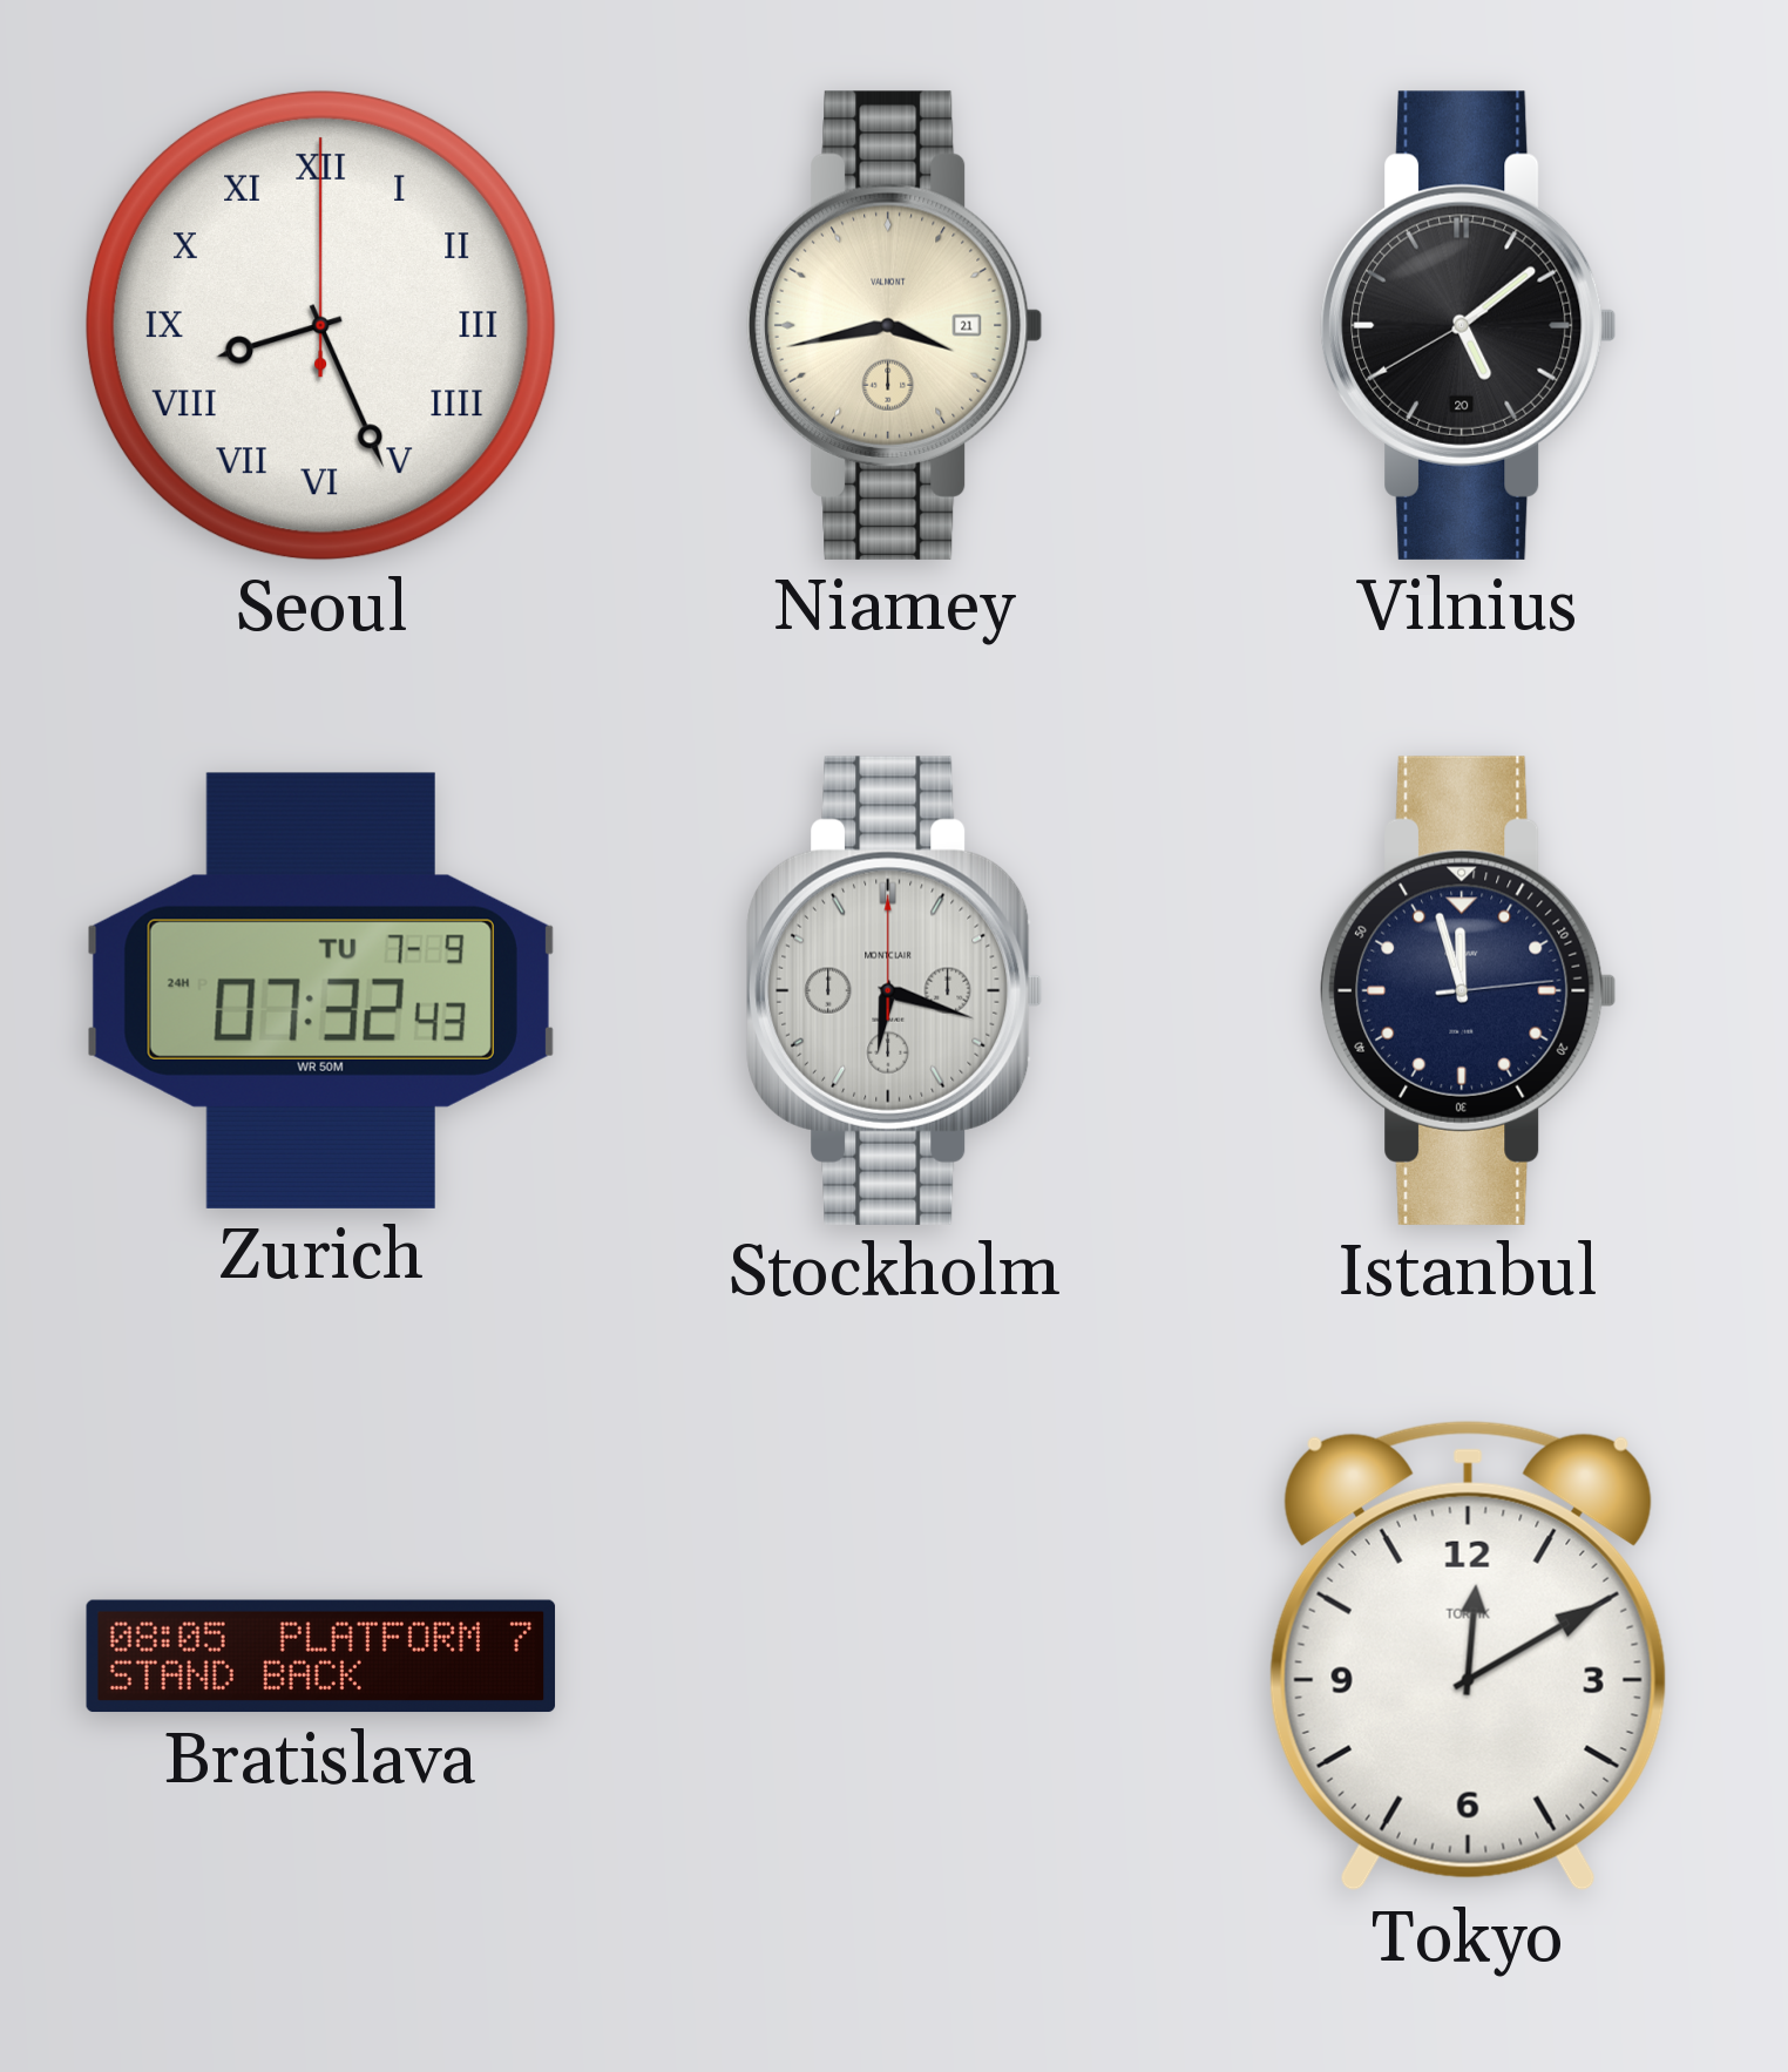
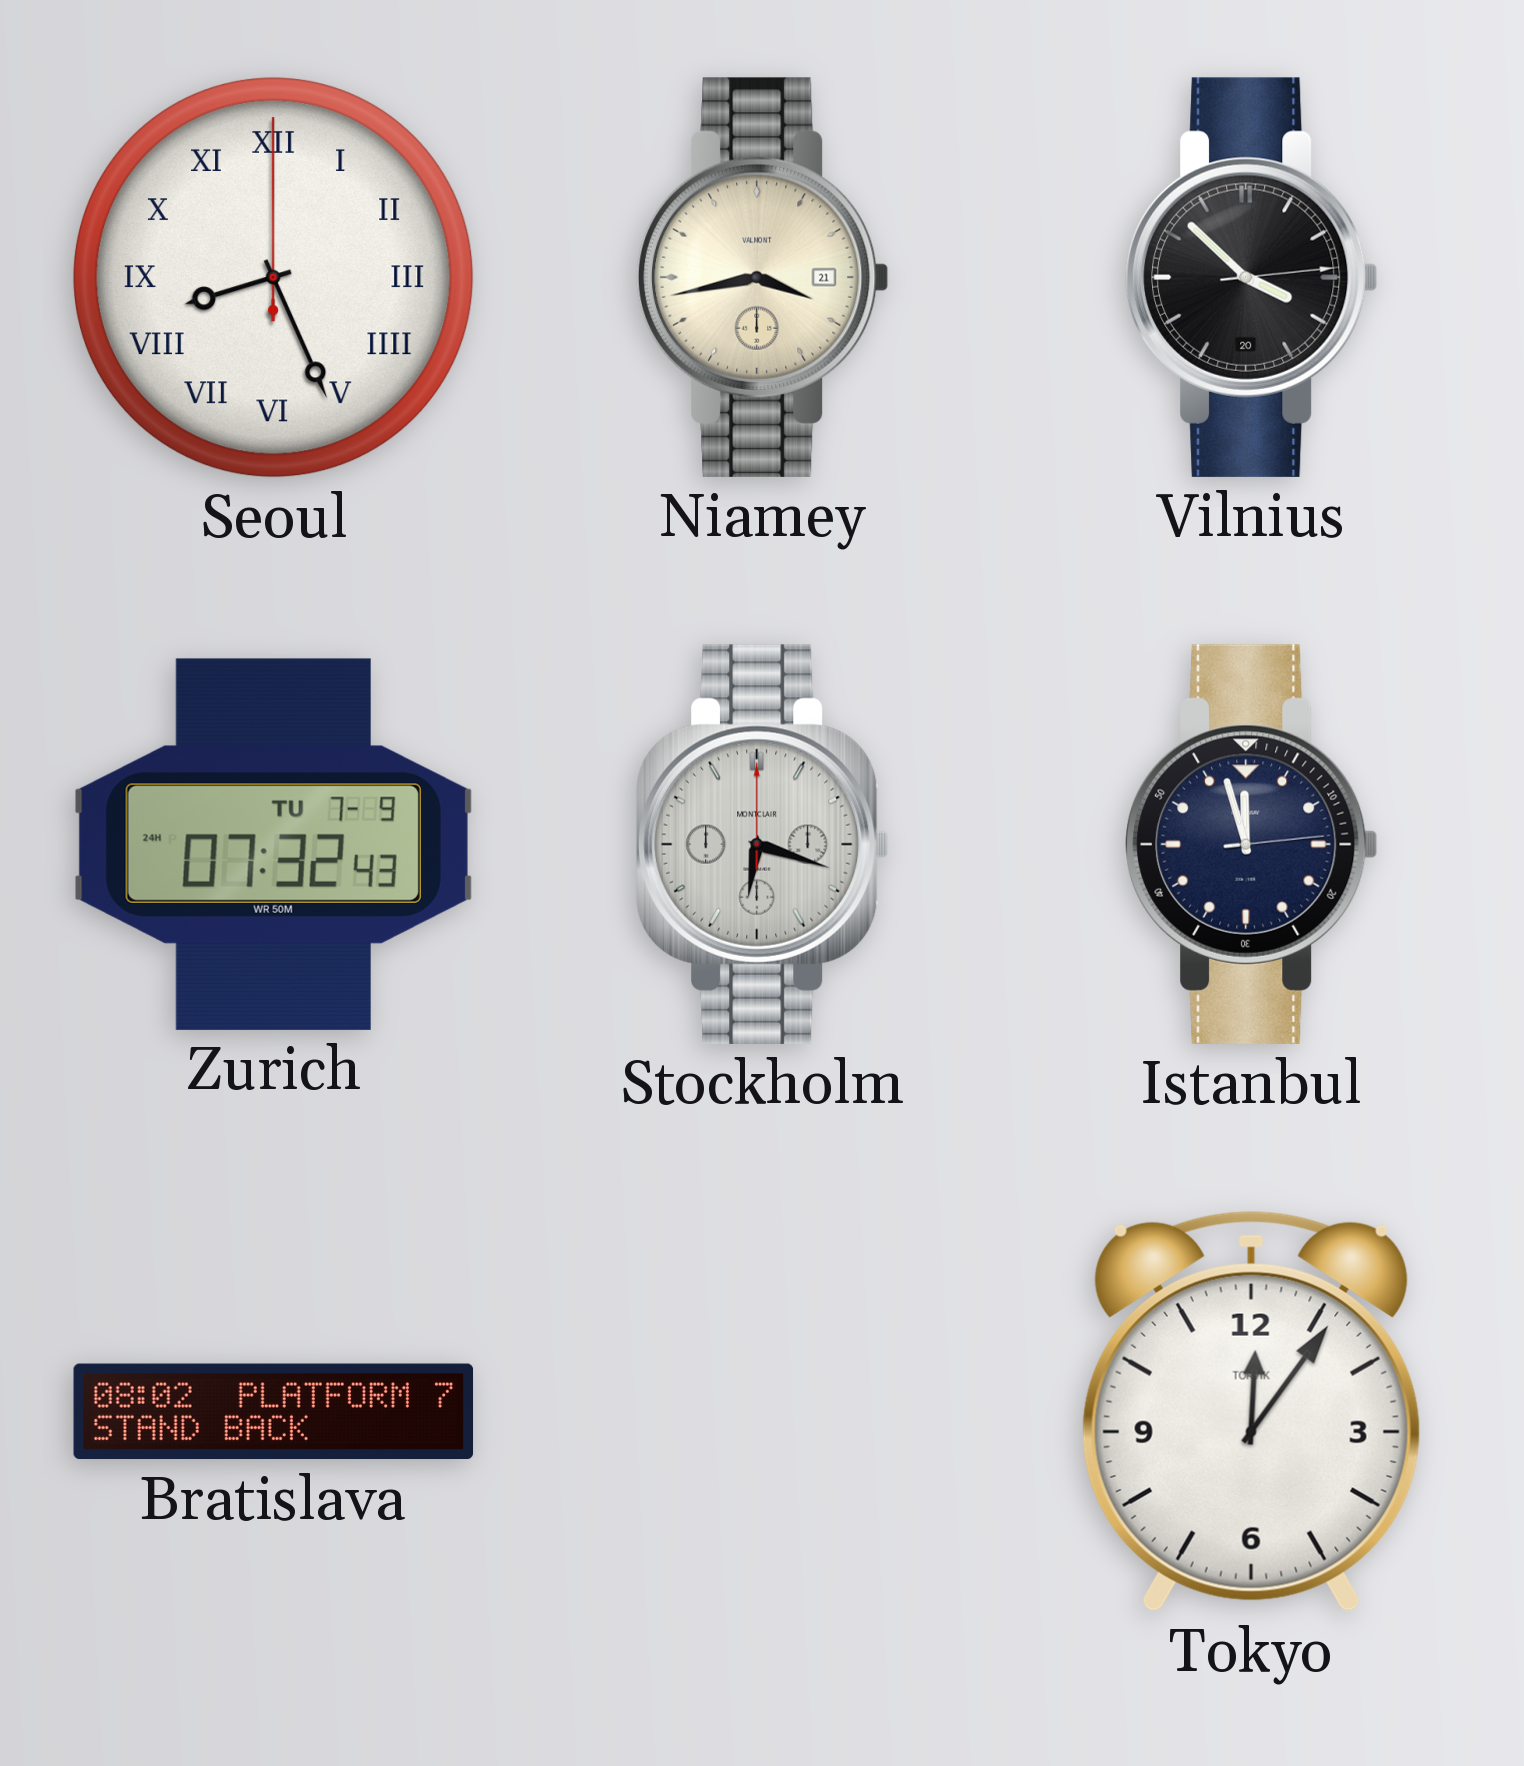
Vilnius: 5:08 -> 3:52
Bratislava: 08:05 -> 08:02
Tokyo: 12:10 -> 12:06
